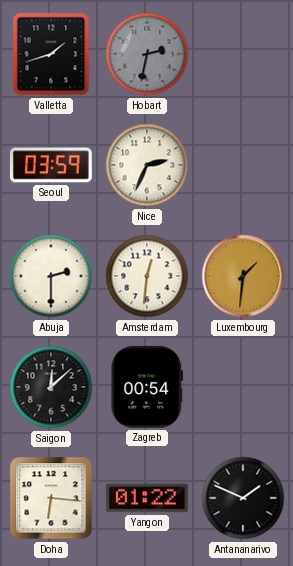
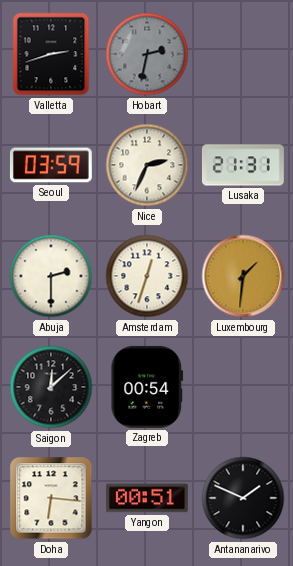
Valletta: 1:42 -> 2:42
Lusaka: none -> 21:31
Amsterdam: 12:31 -> 12:33
Yangon: 01:22 -> 00:51
